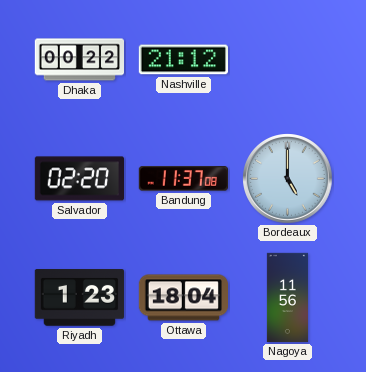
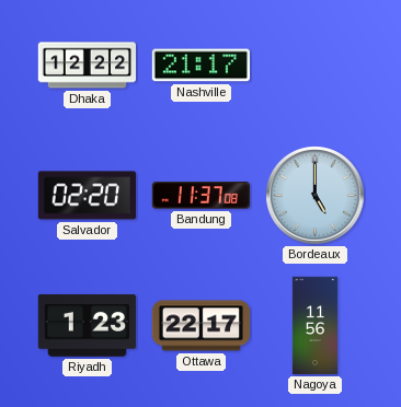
Dhaka: 00:22 -> 12:22
Nashville: 21:12 -> 21:17
Ottawa: 18:04 -> 22:17
